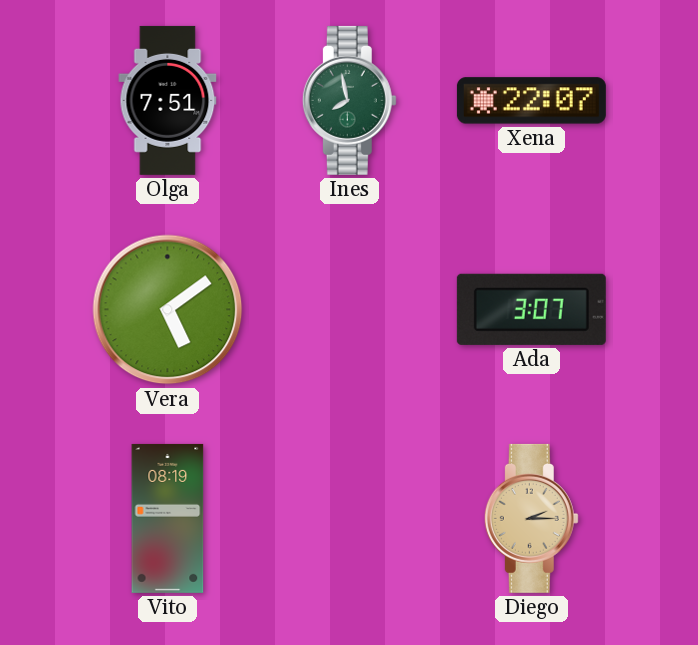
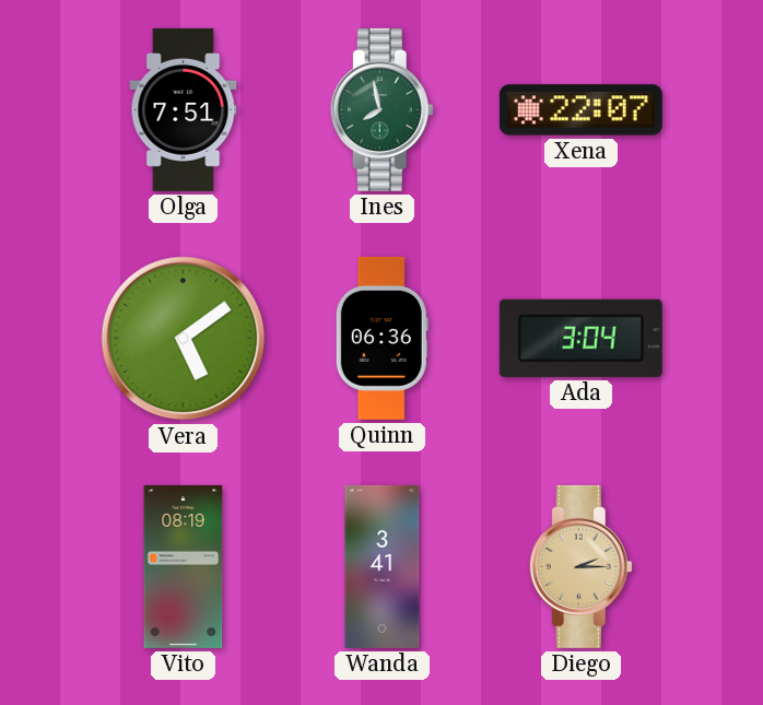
Quinn: none -> 06:36
Ada: 3:07 -> 3:04
Wanda: none -> 3:41
